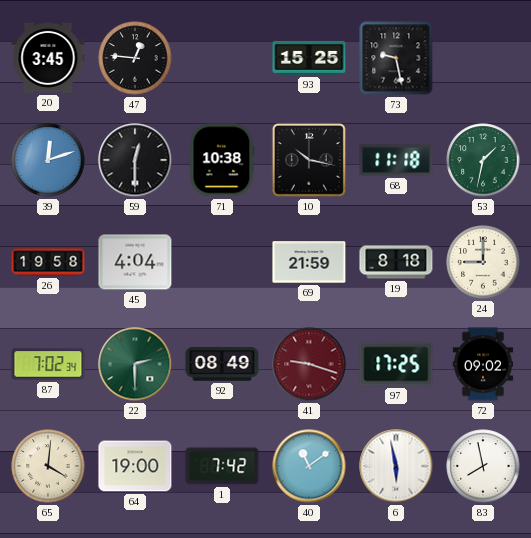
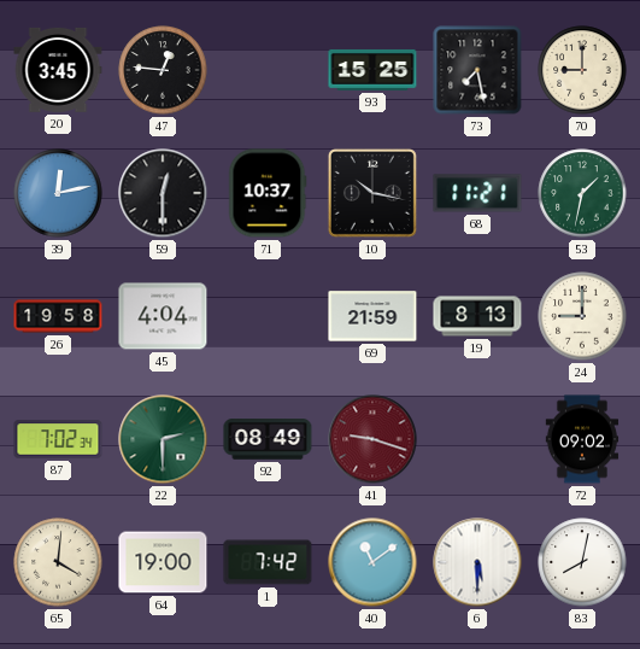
73: 9:28 -> 7:28
70: none -> 9:00
39: 12:12 -> 12:13
71: 10:38 -> 10:37
68: 11:18 -> 11:21
19: 8:18 -> 8:13
97: 17:25 -> none
6: 5:58 -> 5:30
83: 7:58 -> 8:02
